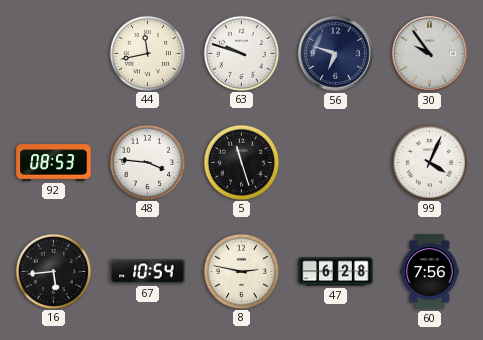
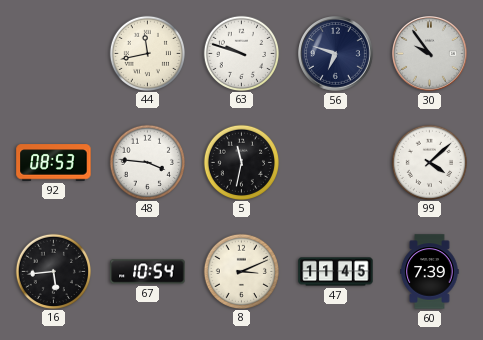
5: 11:27 -> 11:32
99: 4:04 -> 4:08
8: 2:47 -> 3:11
47: 6:28 -> 11:45
60: 7:56 -> 7:39
